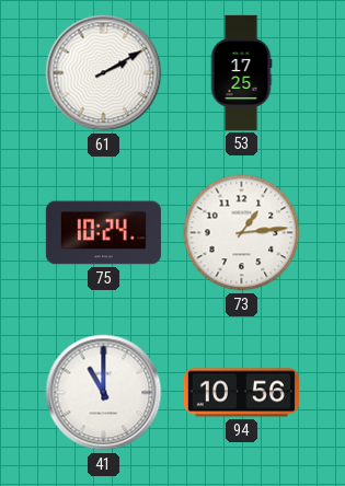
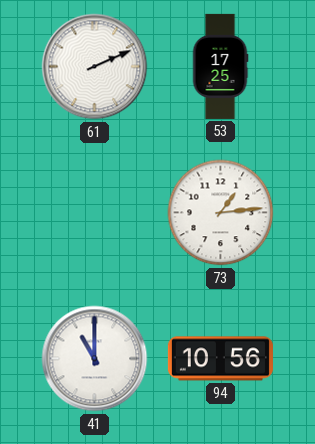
61: 2:10 -> 2:11
75: 10:24 -> none
